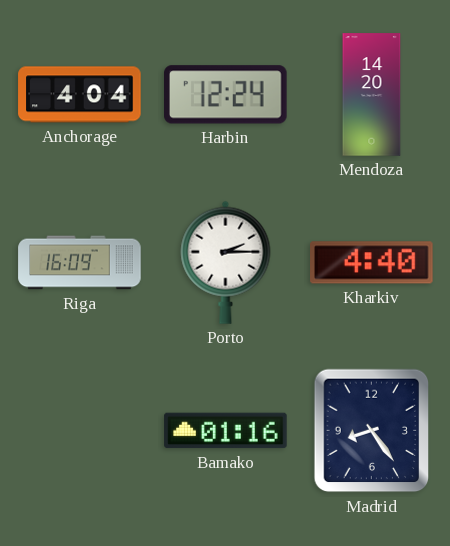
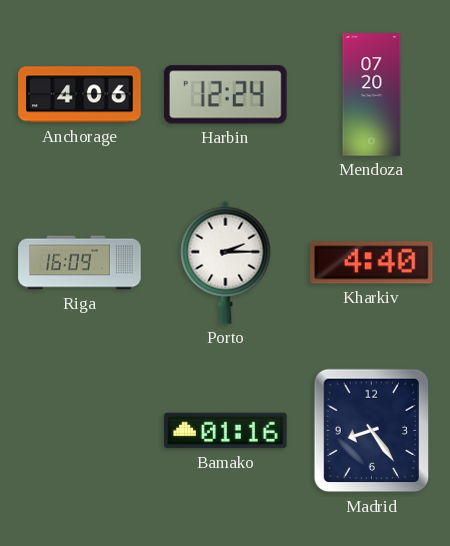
Anchorage: 4:04 -> 4:06
Mendoza: 14:20 -> 07:20
